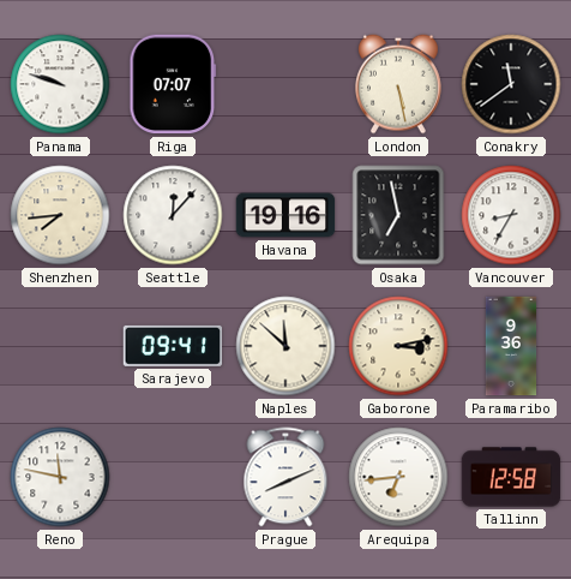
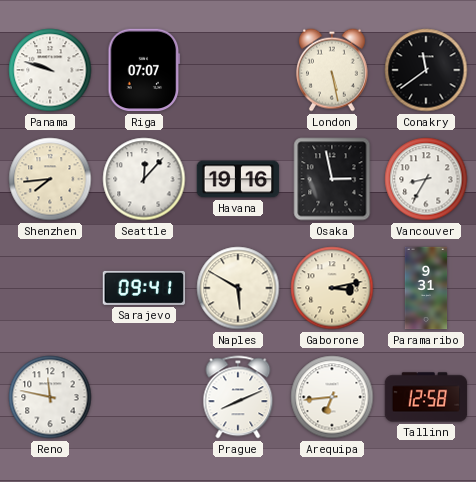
Osaka: 6:58 -> 2:58
Naples: 11:52 -> 5:50
Paramaribo: 9:36 -> 9:31
